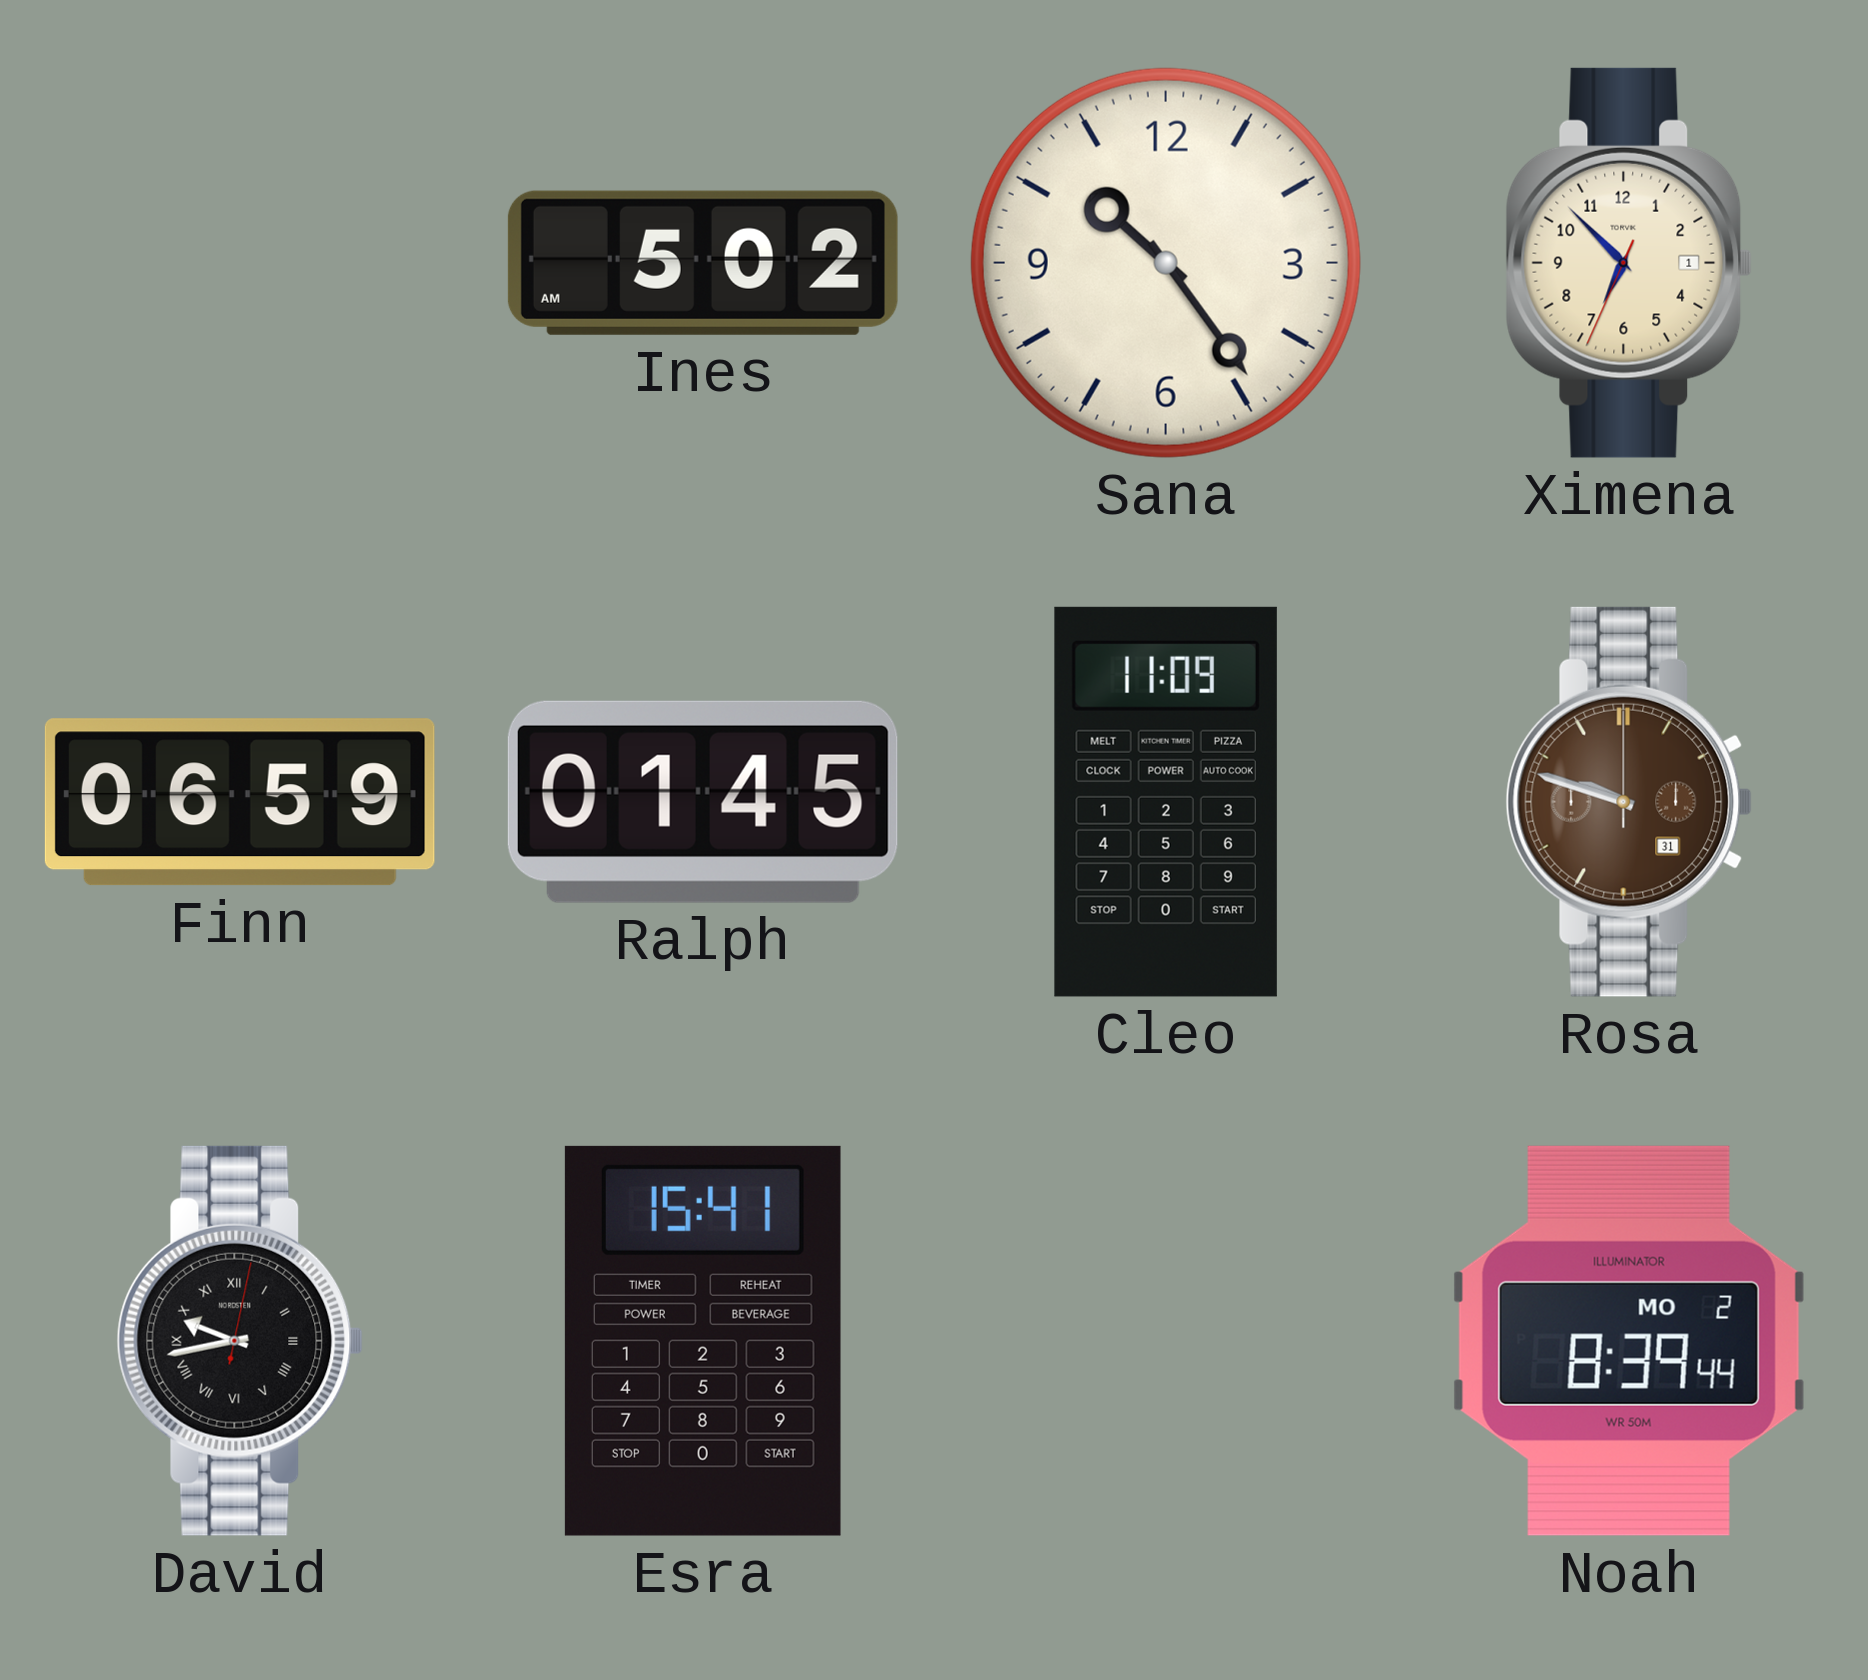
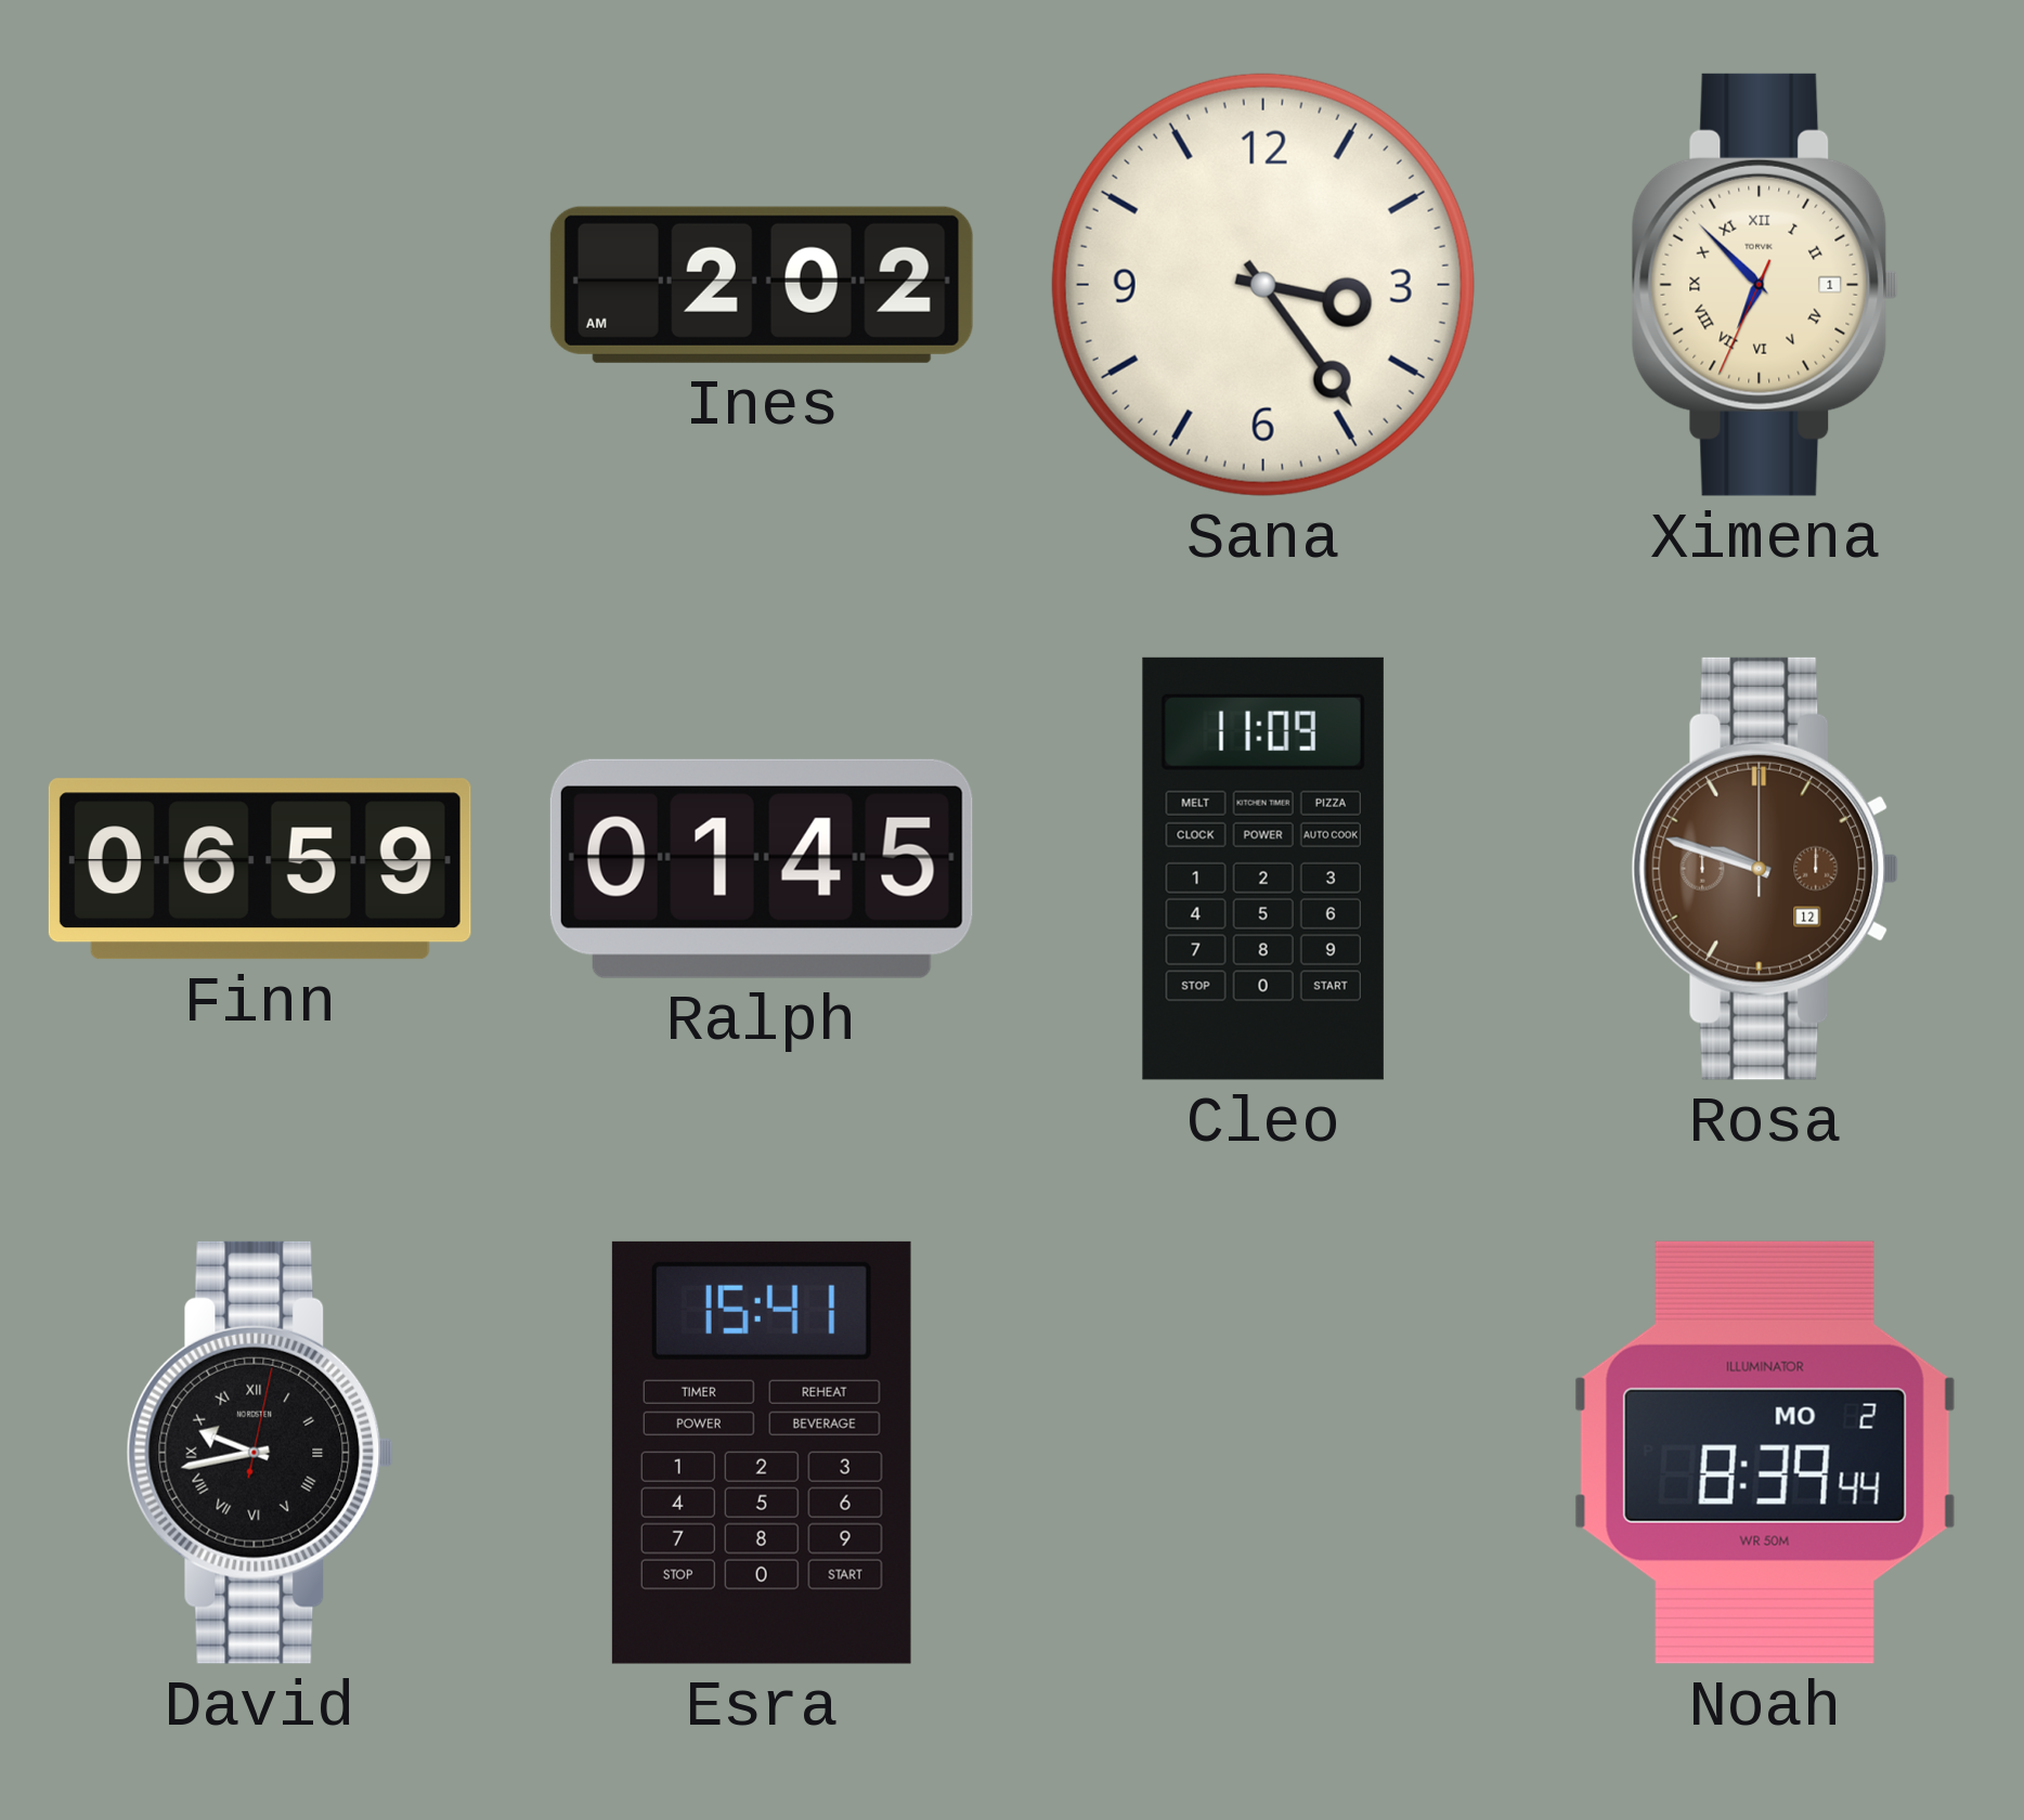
Ines: 5:02 -> 2:02
Sana: 10:24 -> 3:24
Ximena numerals: Arabic -> Roman
Rosa date: 31 -> 12
